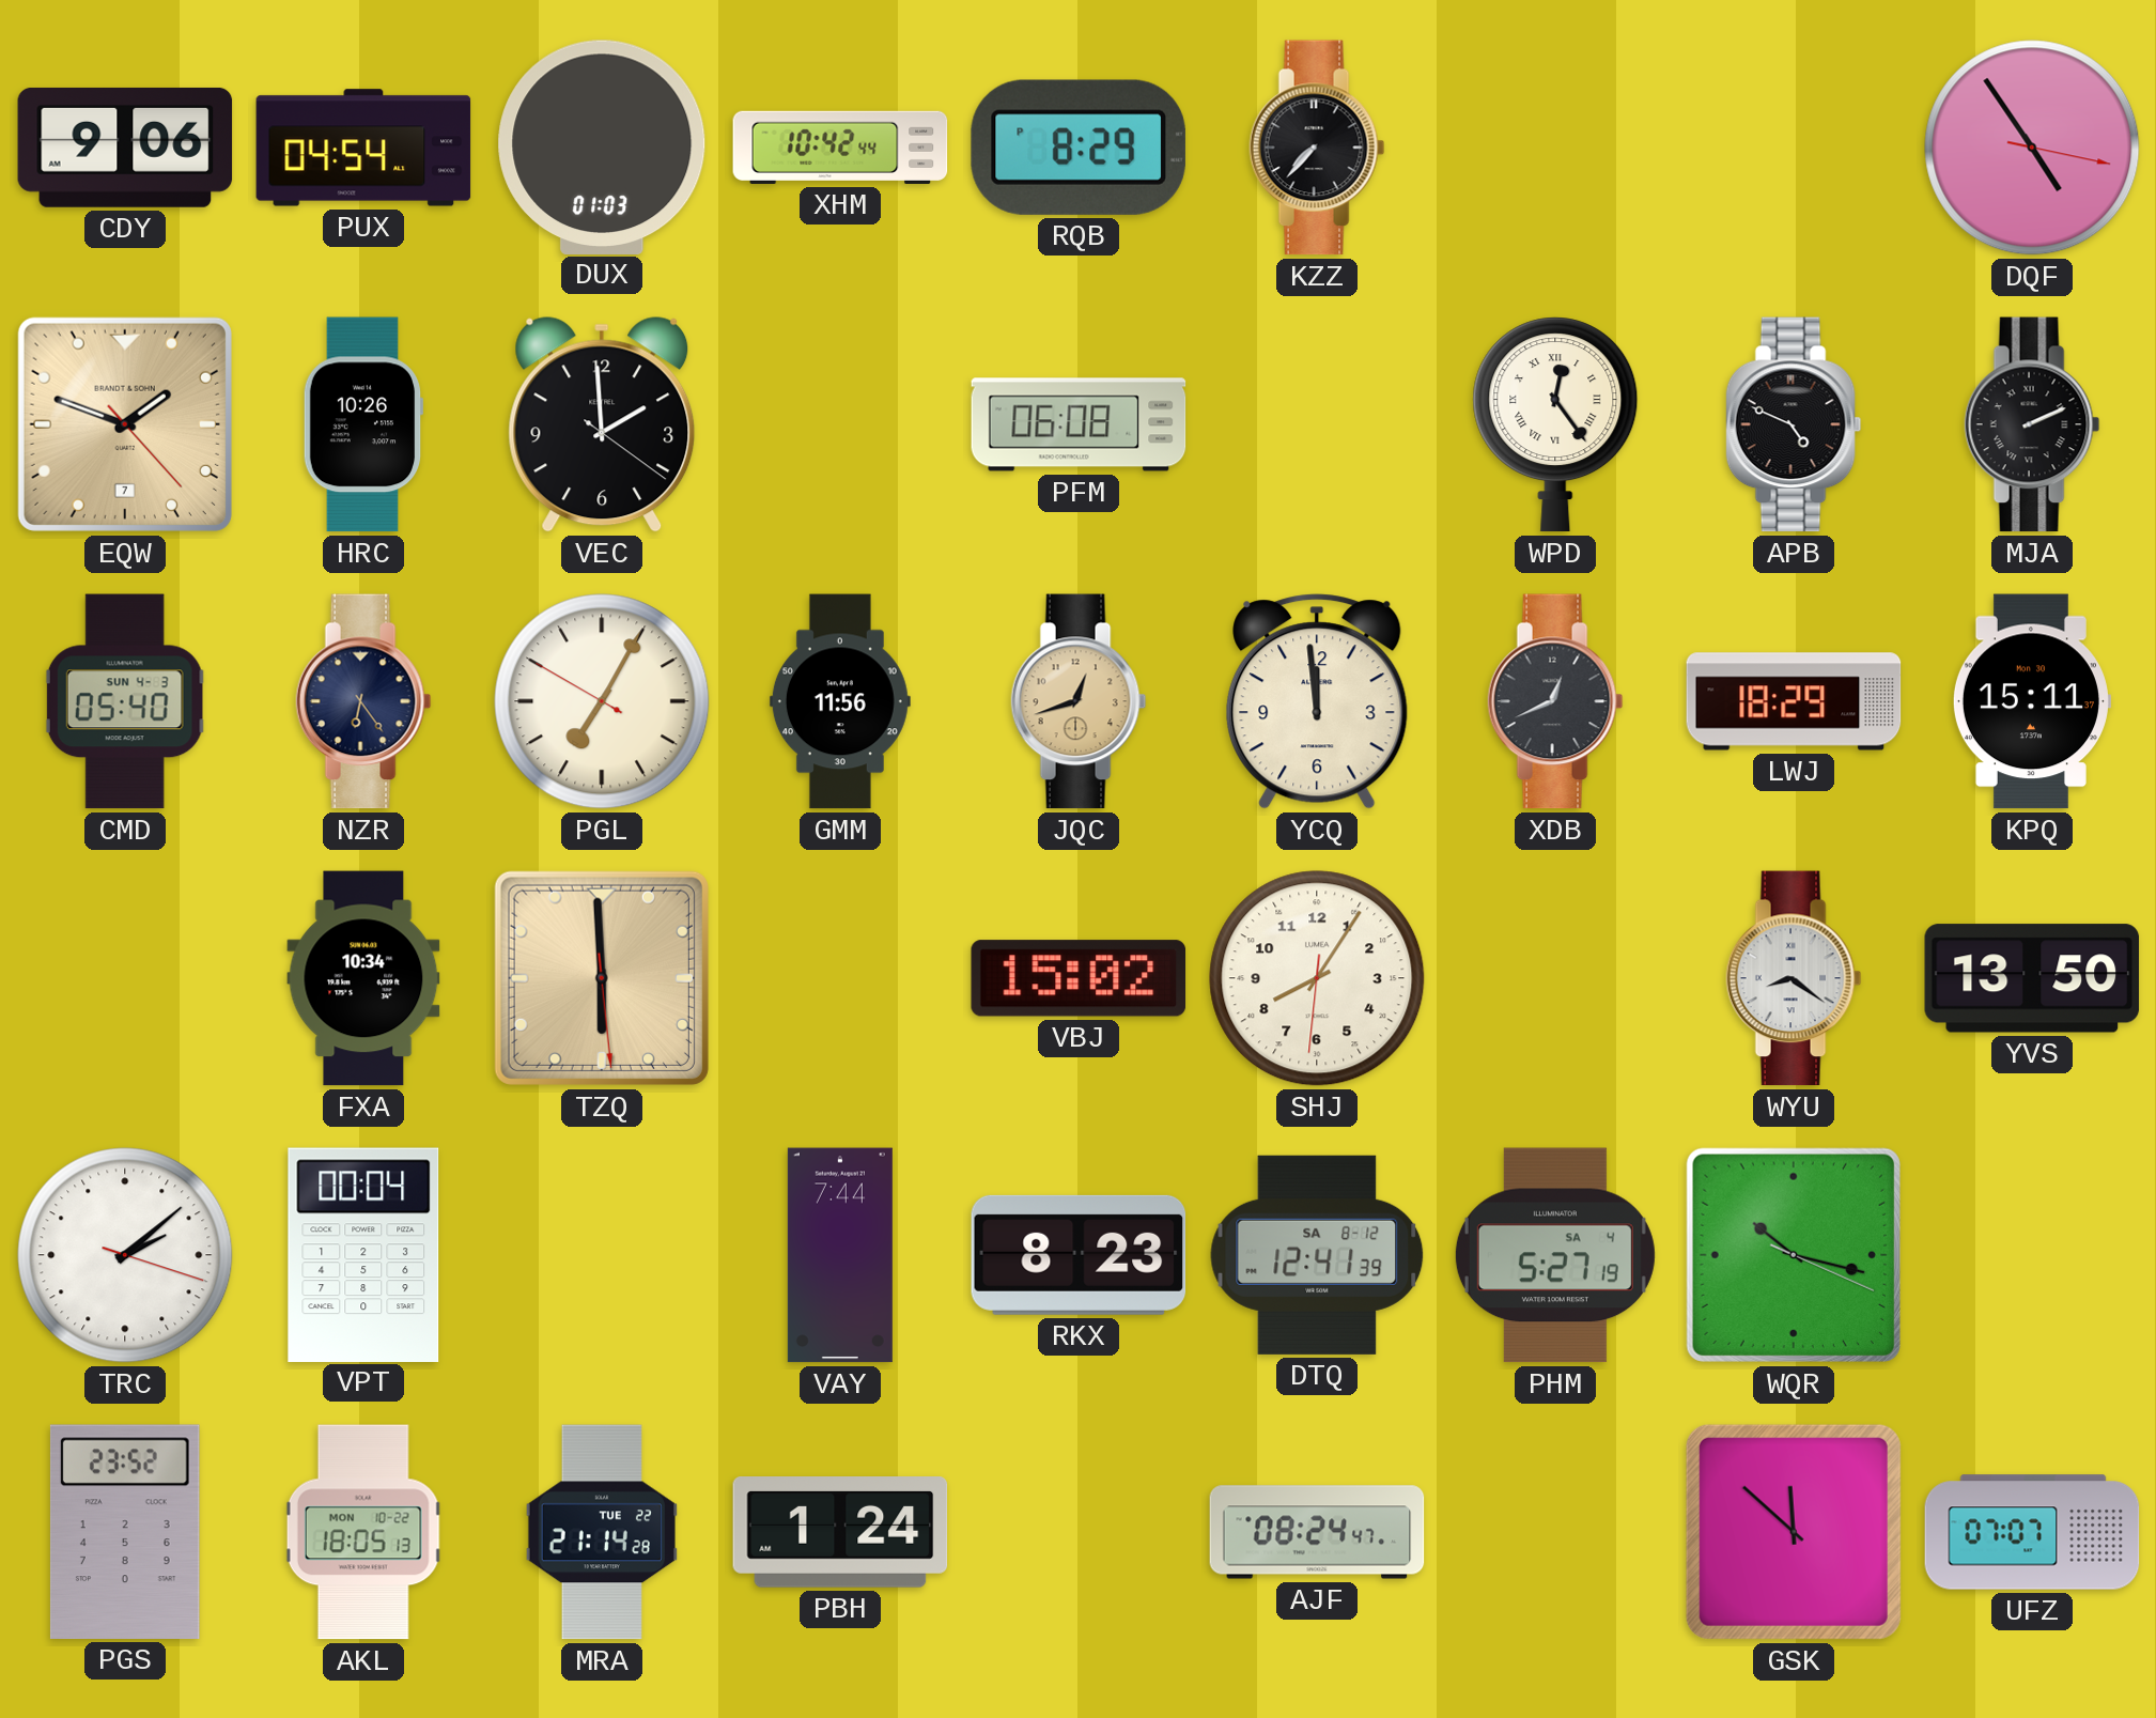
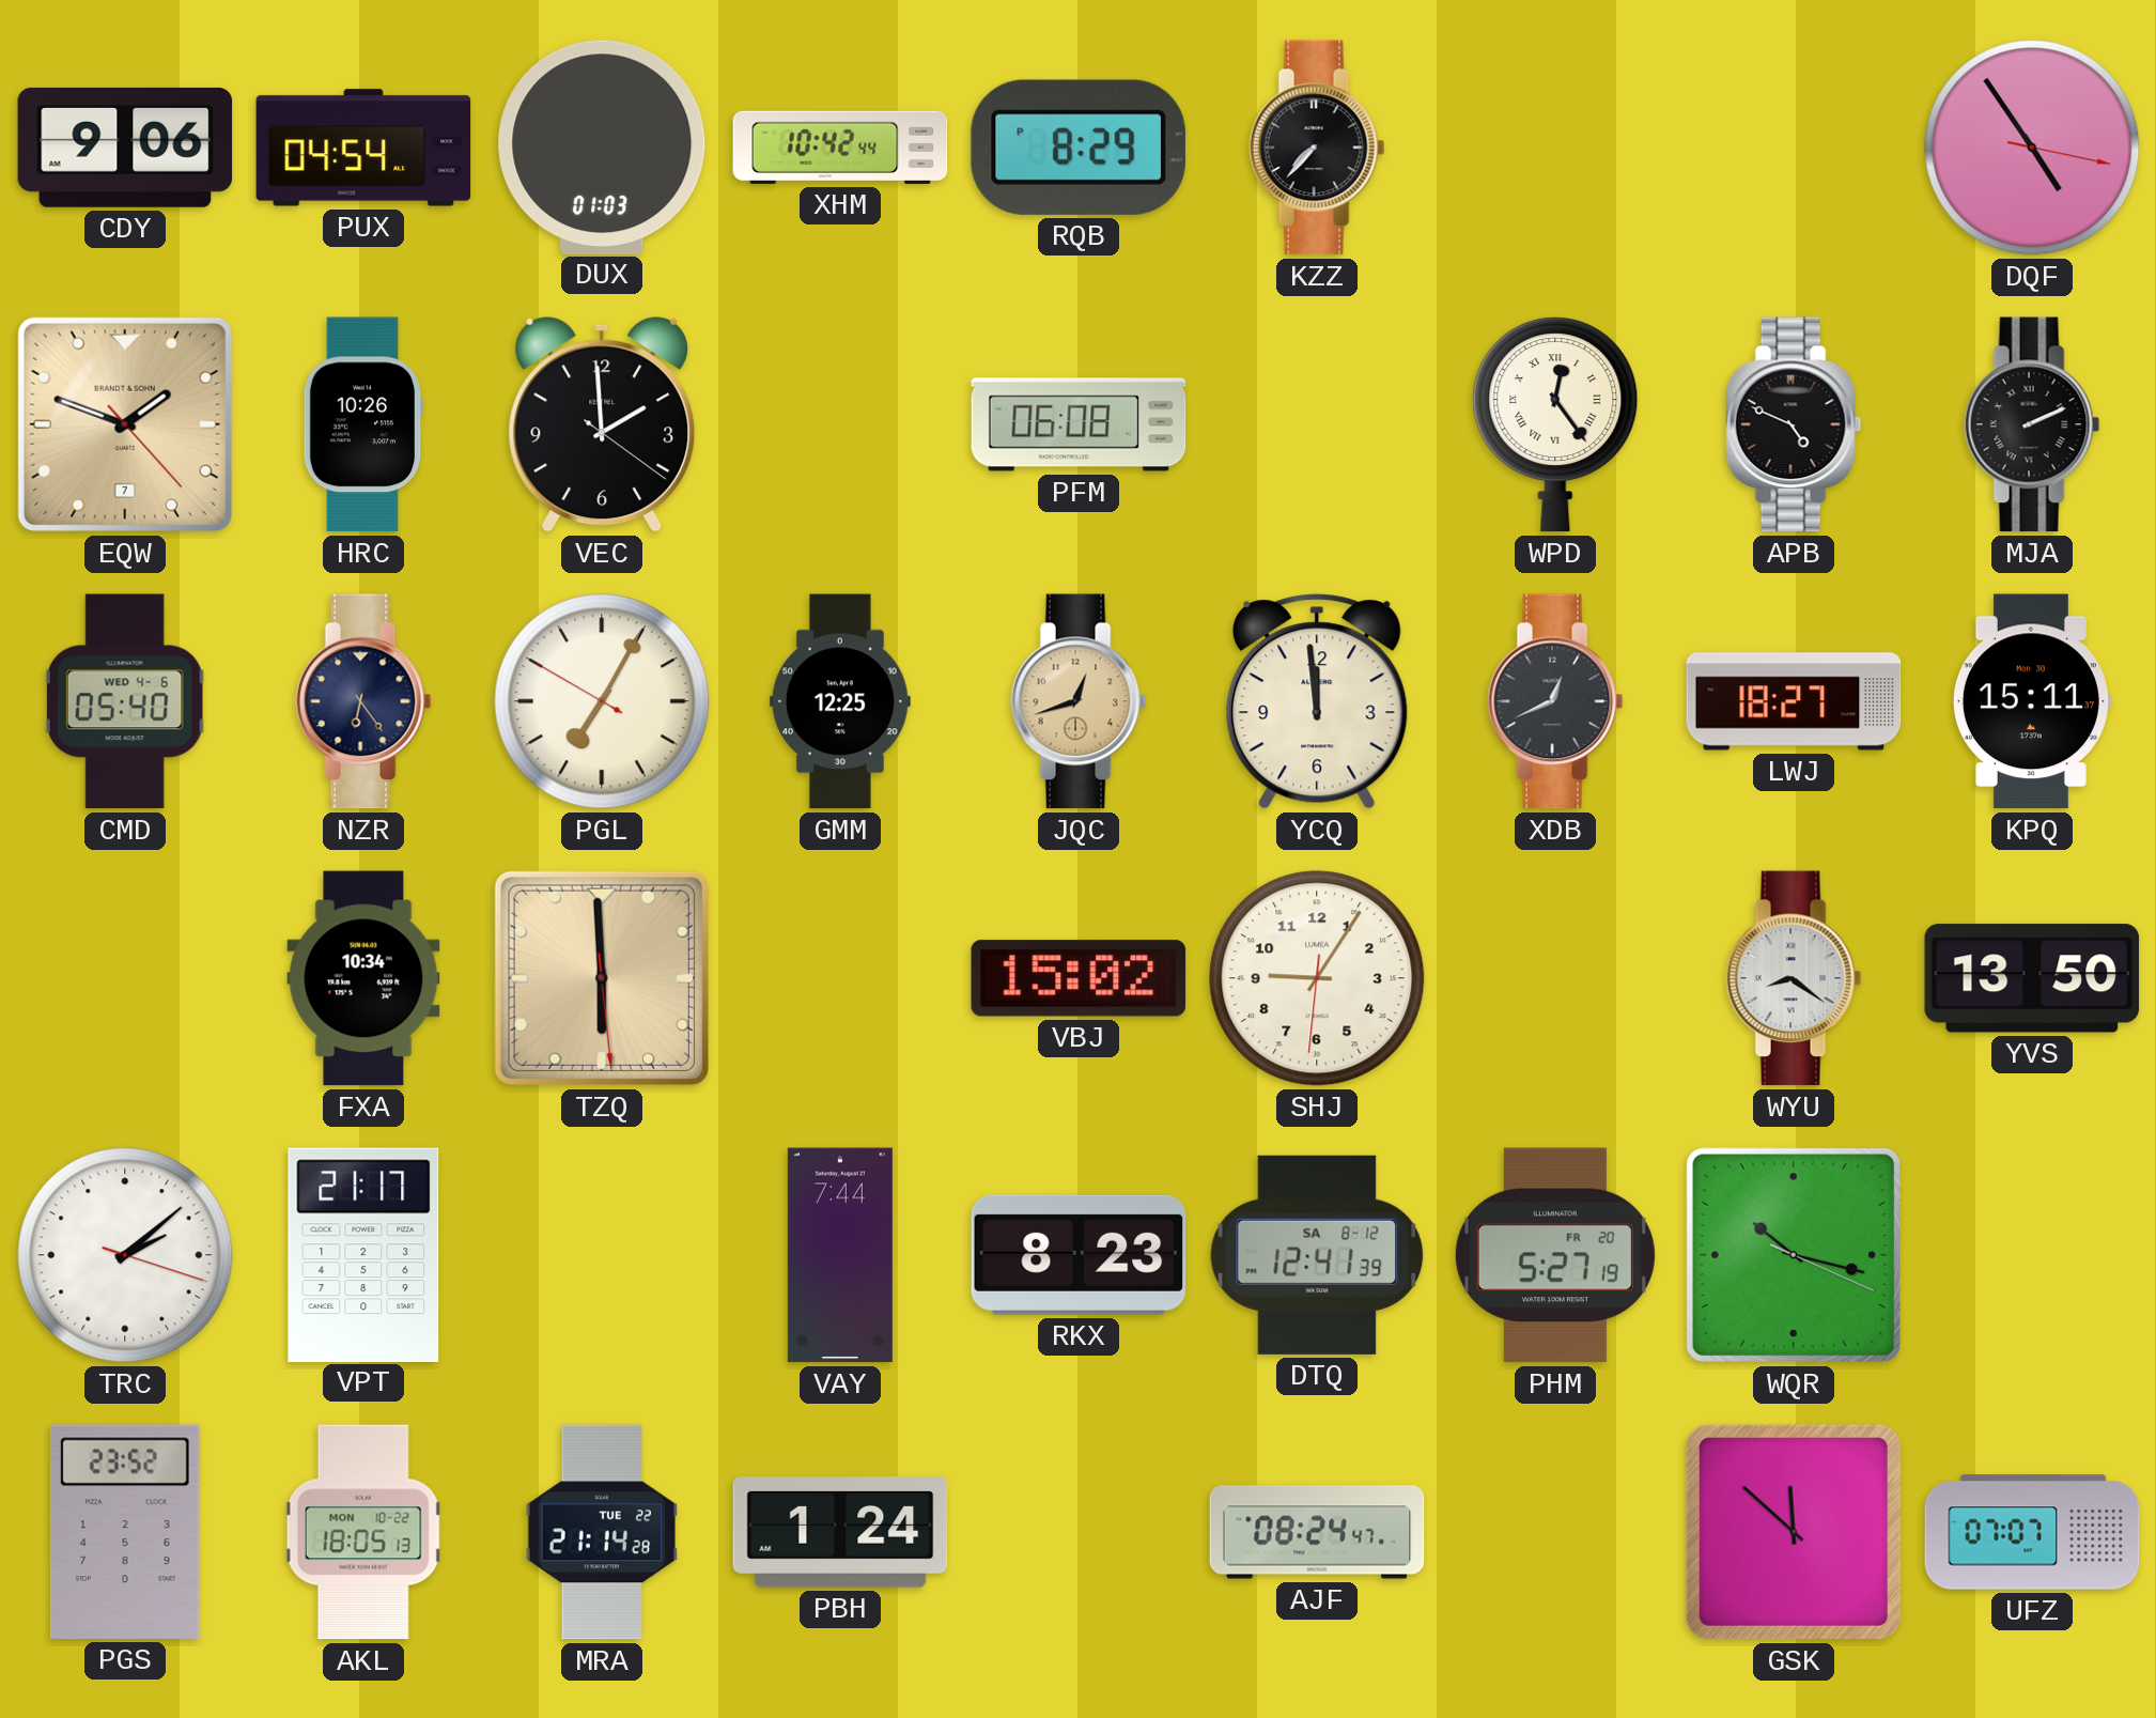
CMD date: SUN 4-3 -> WED 4-6
GMM: 11:56 -> 12:25
LWJ: 18:29 -> 18:27
SHJ: 8:05 -> 9:05
VPT: 00:04 -> 21:17
PHM date: SA 4 -> FR 20
